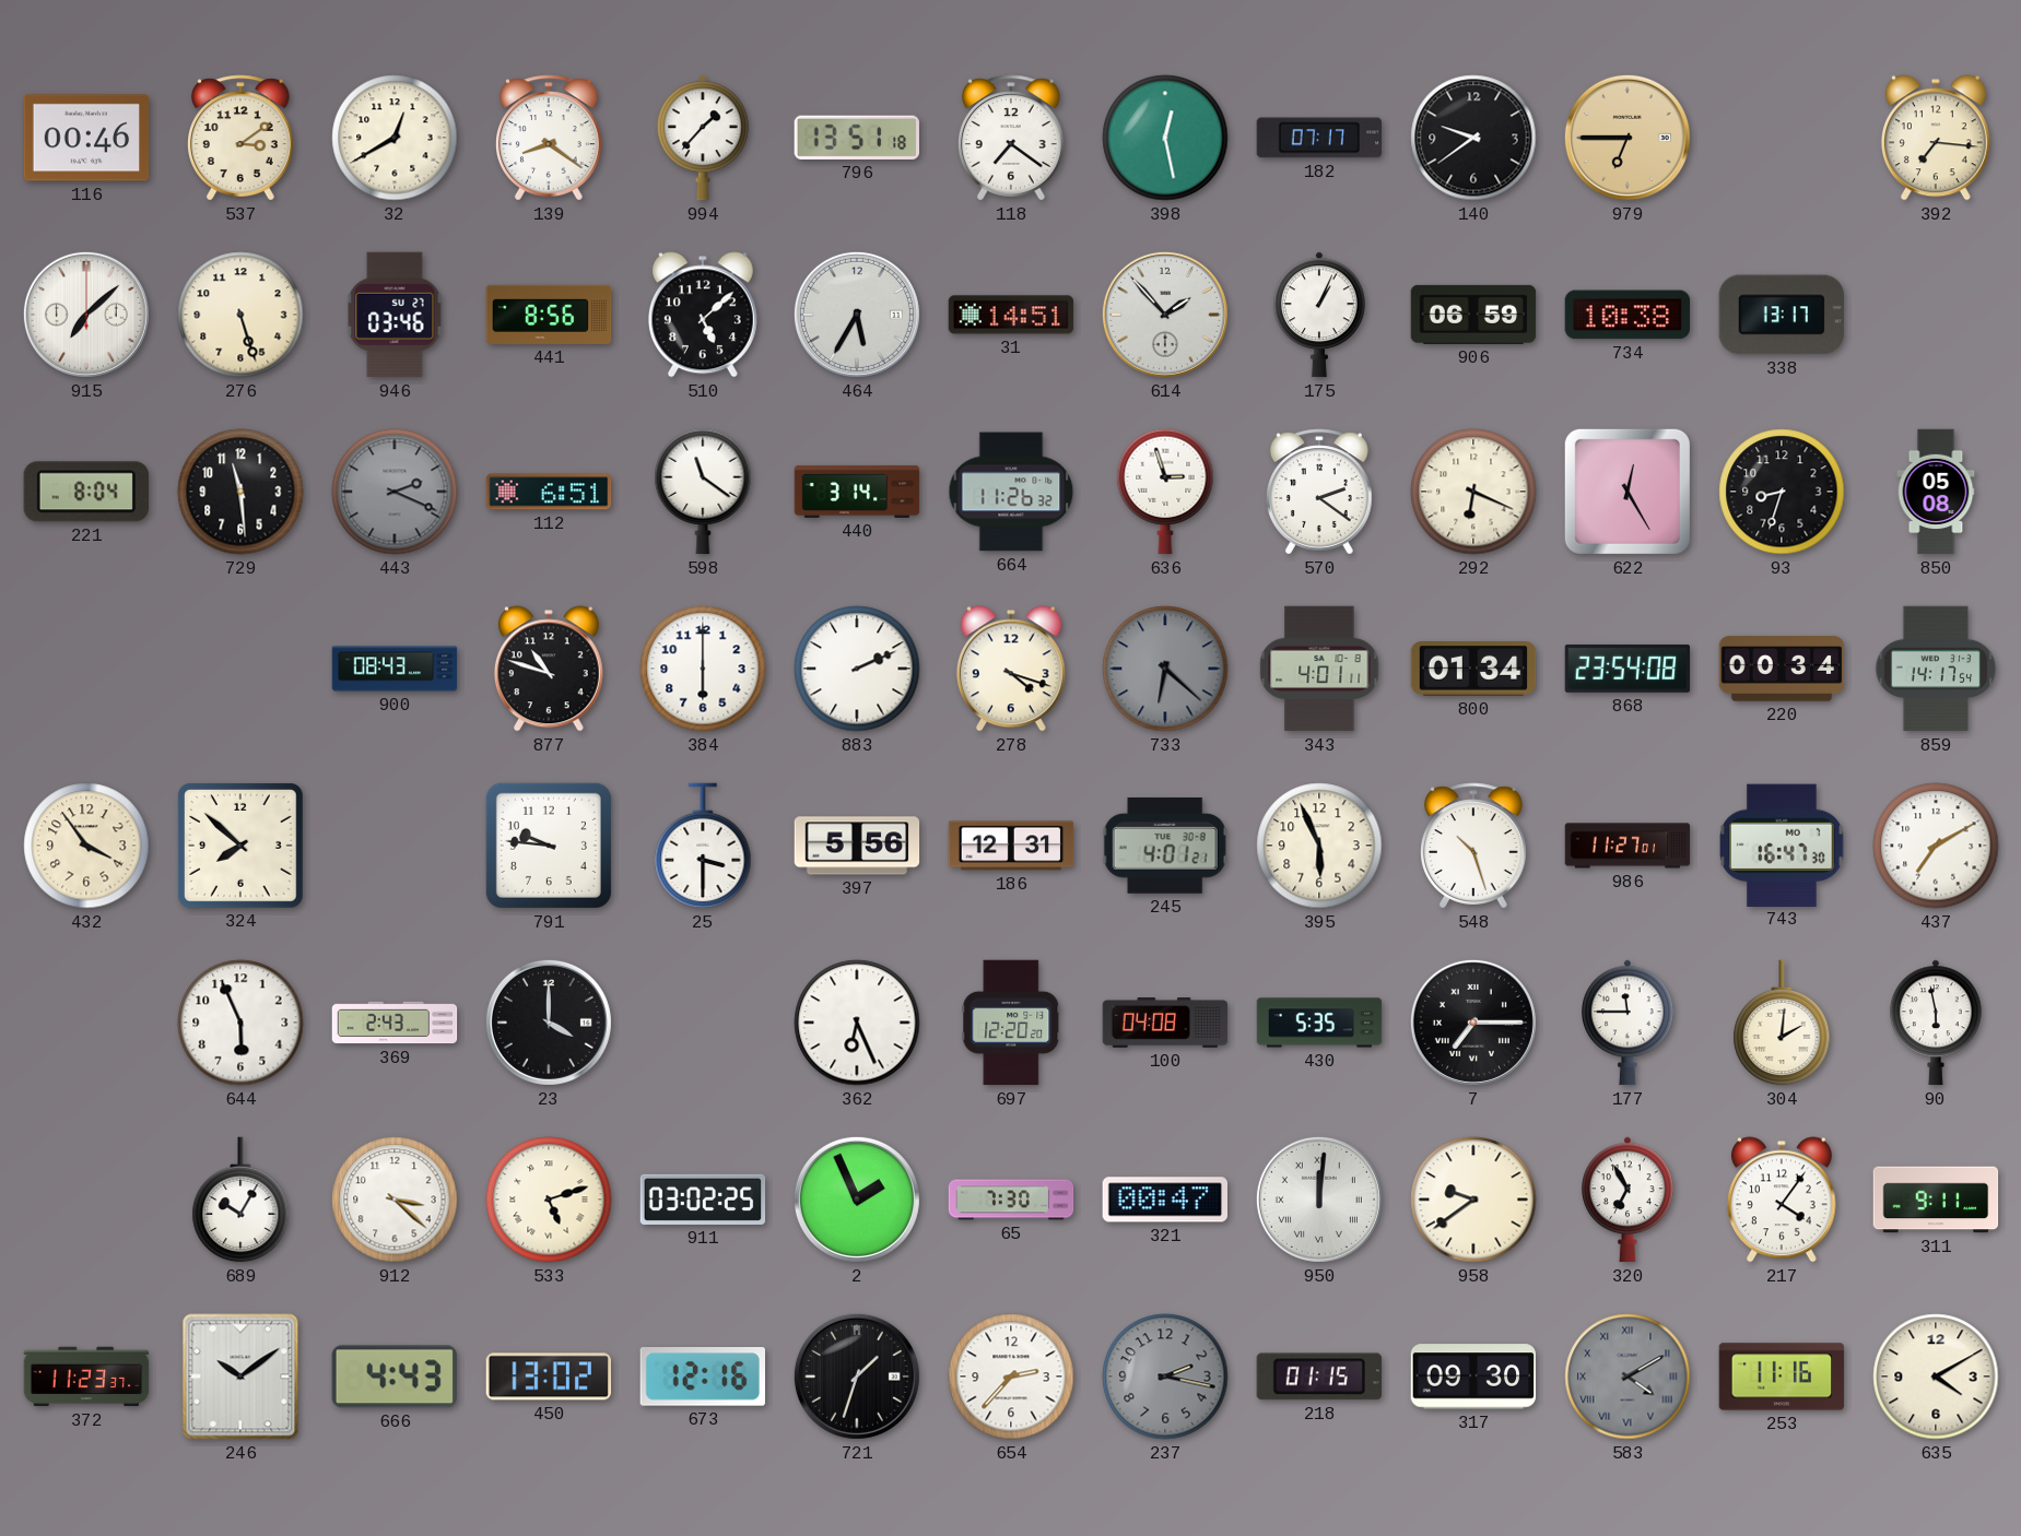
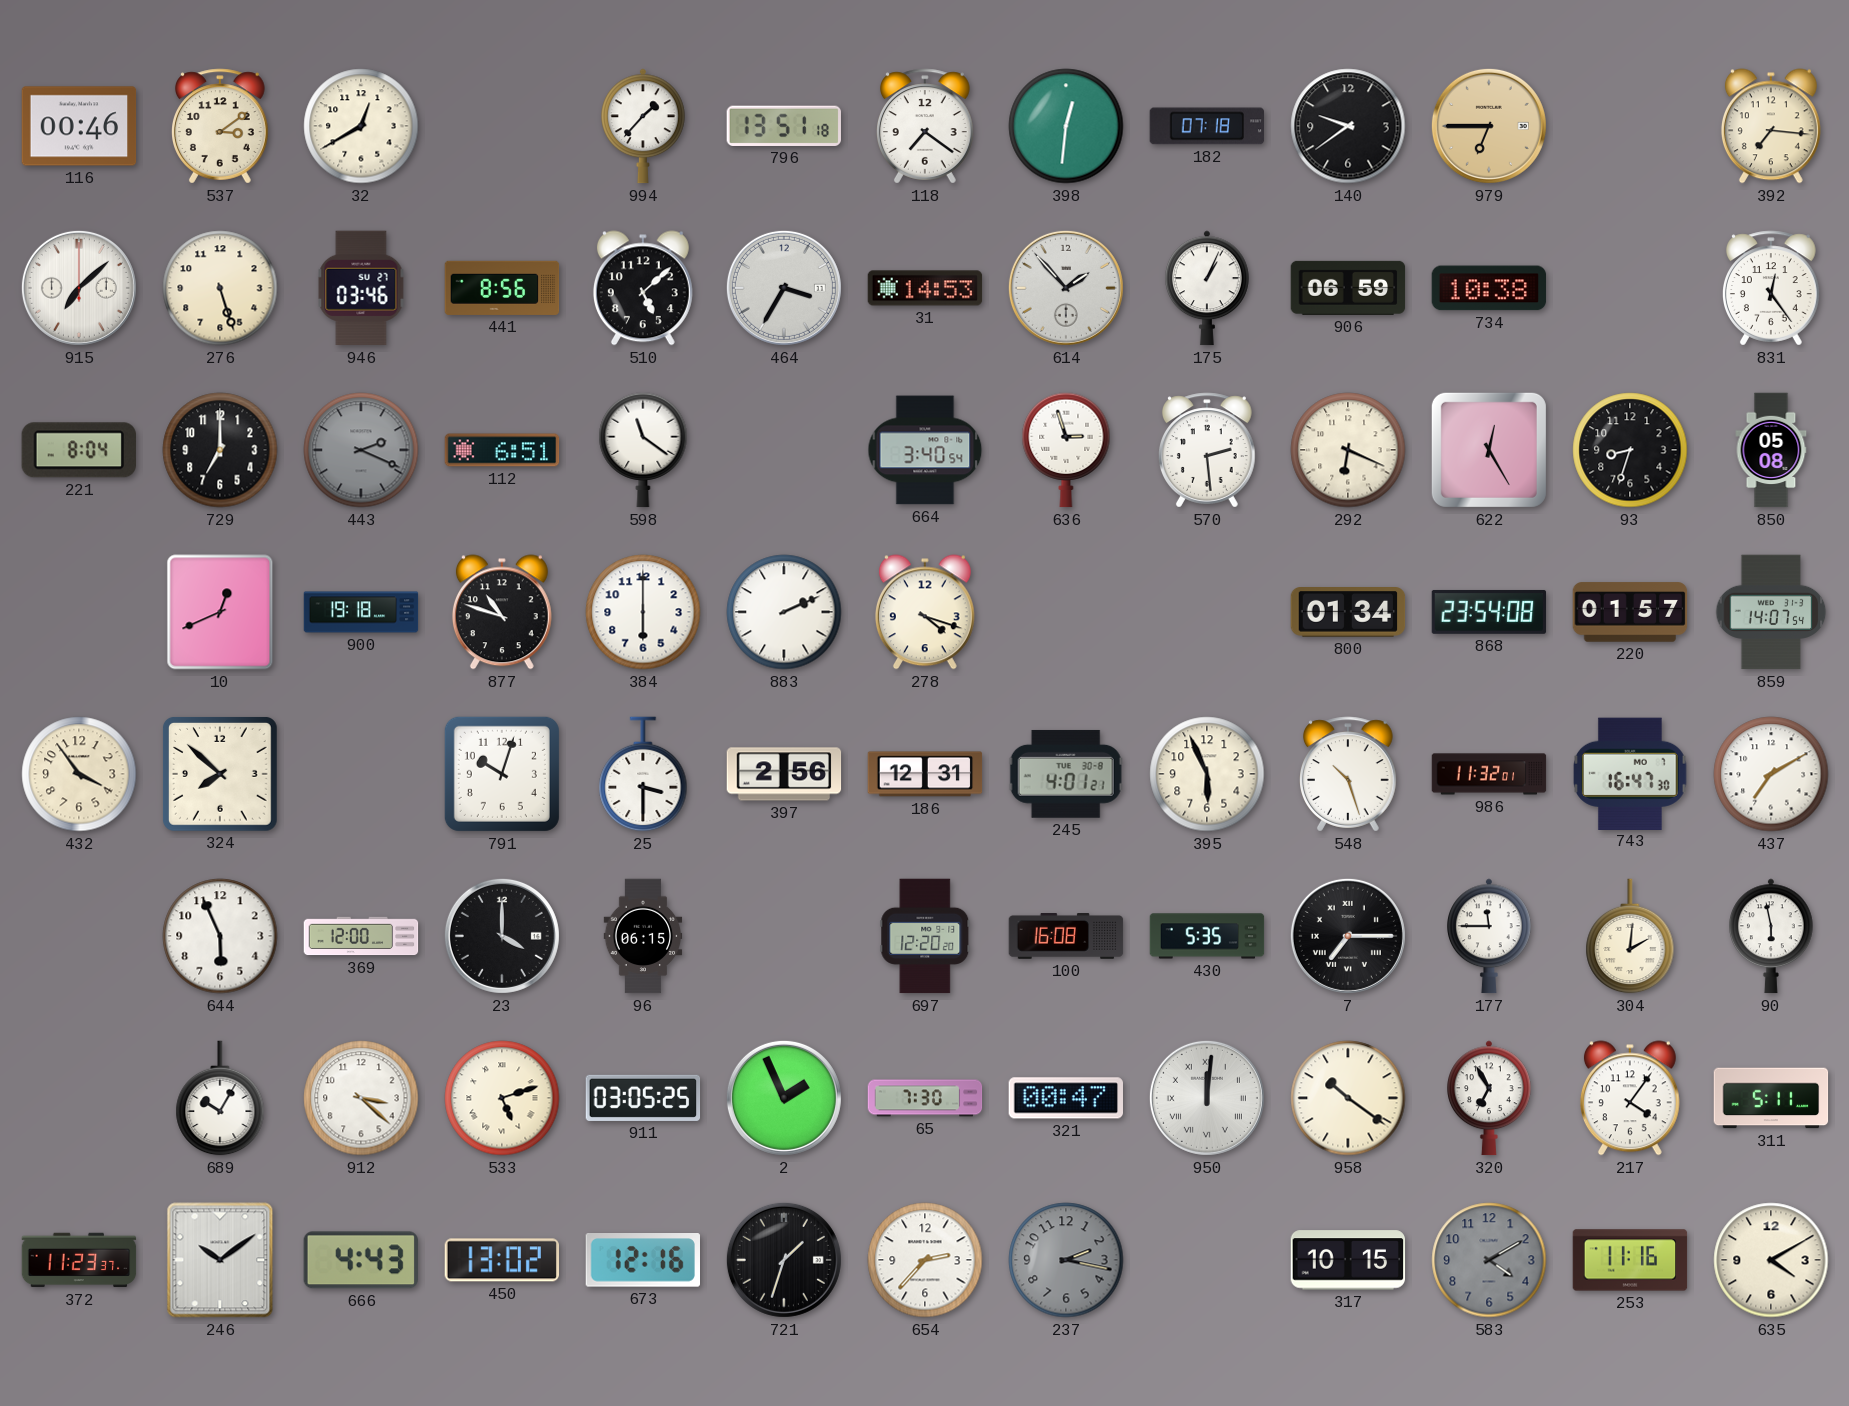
139: 8:21 -> none
398: 12:28 -> 12:31
182: 07:17 -> 07:18
464: 5:35 -> 3:35
31: 14:51 -> 14:53
338: 13:17 -> none
831: none -> 12:24
729: 11:29 -> 7:00
440: 3:14 -> none
664: 11:26 -> 3:40
570: 2:21 -> 2:29
10: none -> 12:41
900: 08:43 -> 19:18
733: 6:22 -> none
343: 4:01 -> none
220: 00:34 -> 01:57
859: 14:17 -> 14:07
791: 9:46 -> 10:03
397: 5:56 -> 2:56
986: 11:27 -> 11:32
369: 2:43 -> 12:00
96: none -> 06:15
362: 6:26 -> none
100: 04:08 -> 16:08
911: 03:02 -> 03:05
958: 9:39 -> 10:21
311: 9:11 -> 5:11
218: 01:15 -> none
317: 09:30 -> 10:15
583 numerals: Roman -> Arabic
